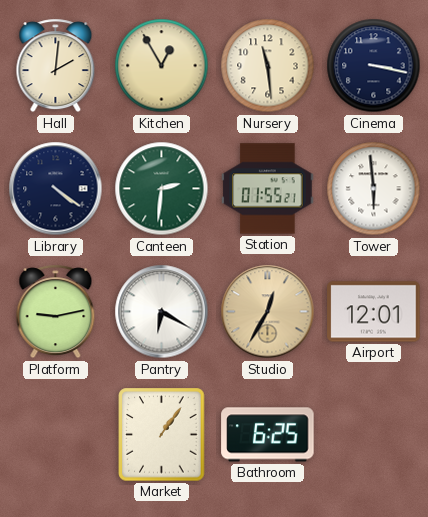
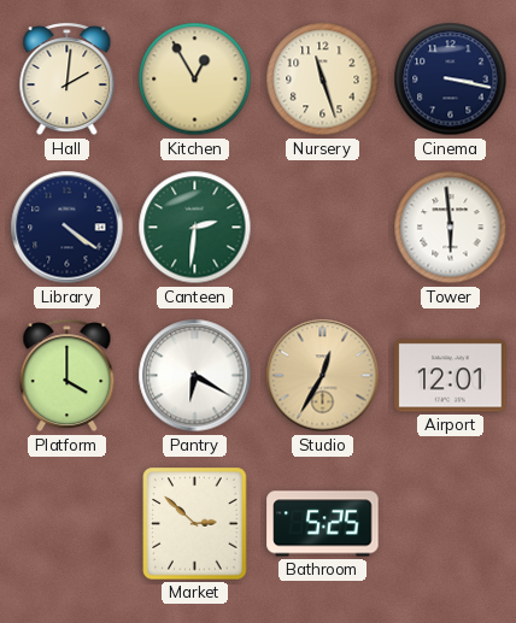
Nursery: 11:29 -> 11:27
Station: 01:55 -> none
Platform: 9:13 -> 4:00
Market: 1:06 -> 2:52
Bathroom: 6:25 -> 5:25
